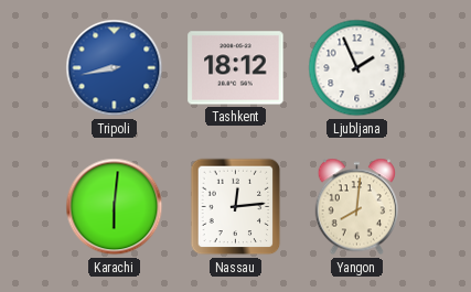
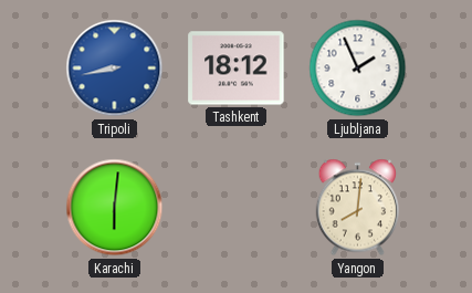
Nassau: 12:14 -> none
